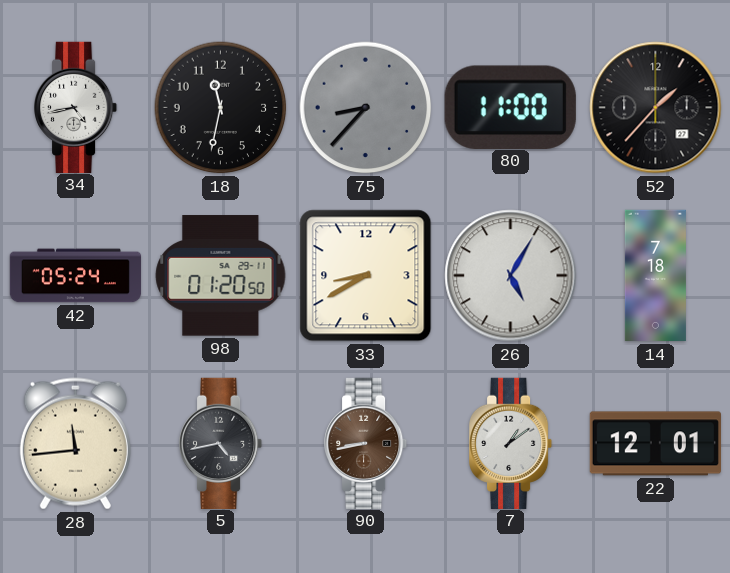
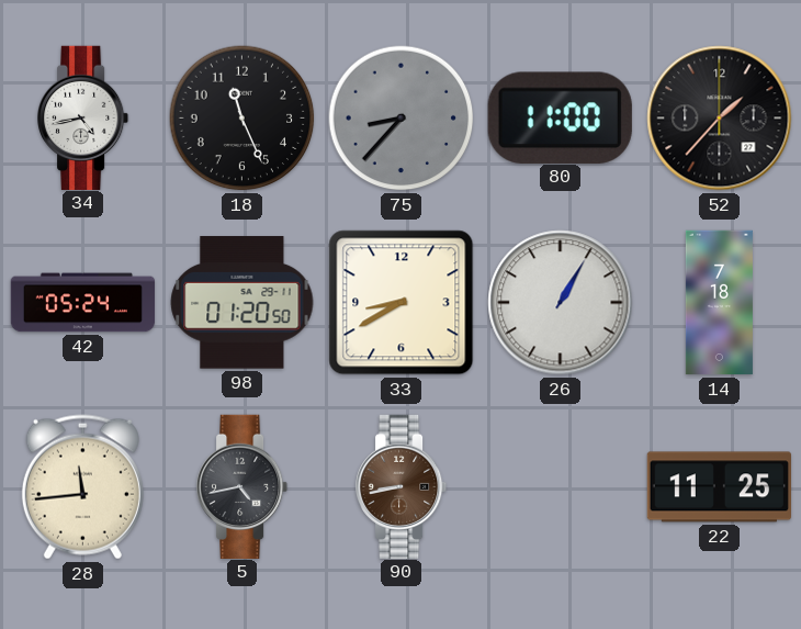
18: 11:32 -> 11:26
26: 5:05 -> 1:05
7: 1:09 -> none
22: 12:01 -> 11:25
